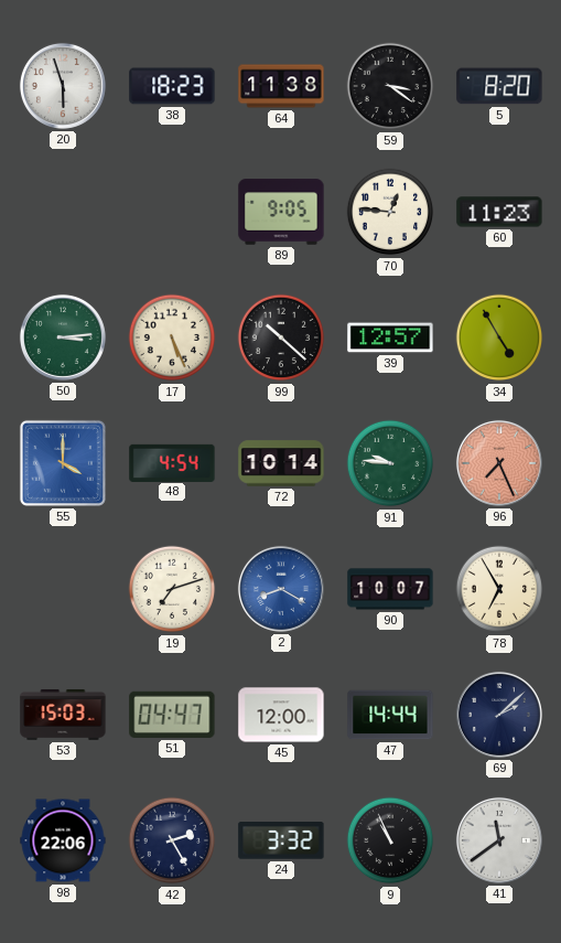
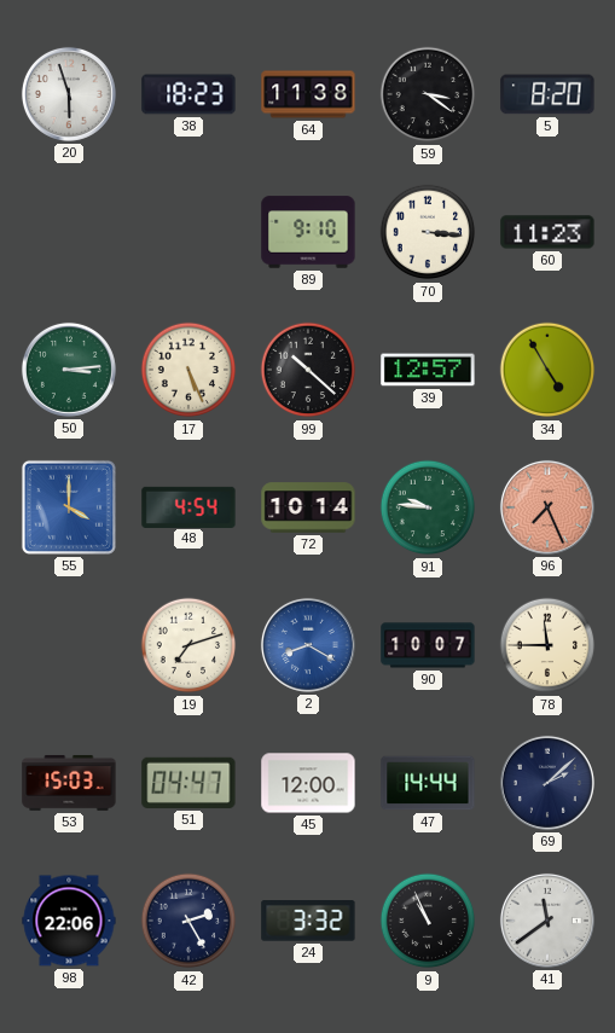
89: 9:05 -> 9:10
70: 12:46 -> 3:16
78: 6:55 -> 11:45
